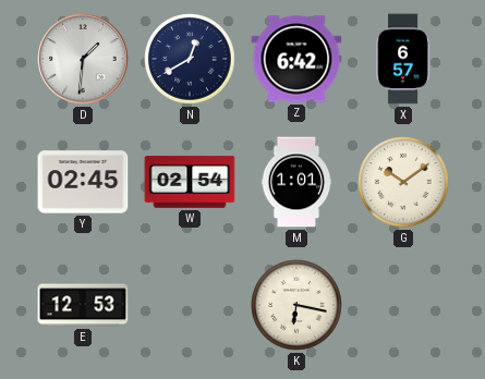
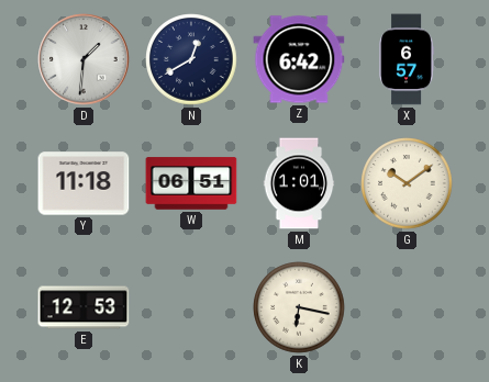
Y: 02:45 -> 11:18
W: 02:54 -> 06:51
